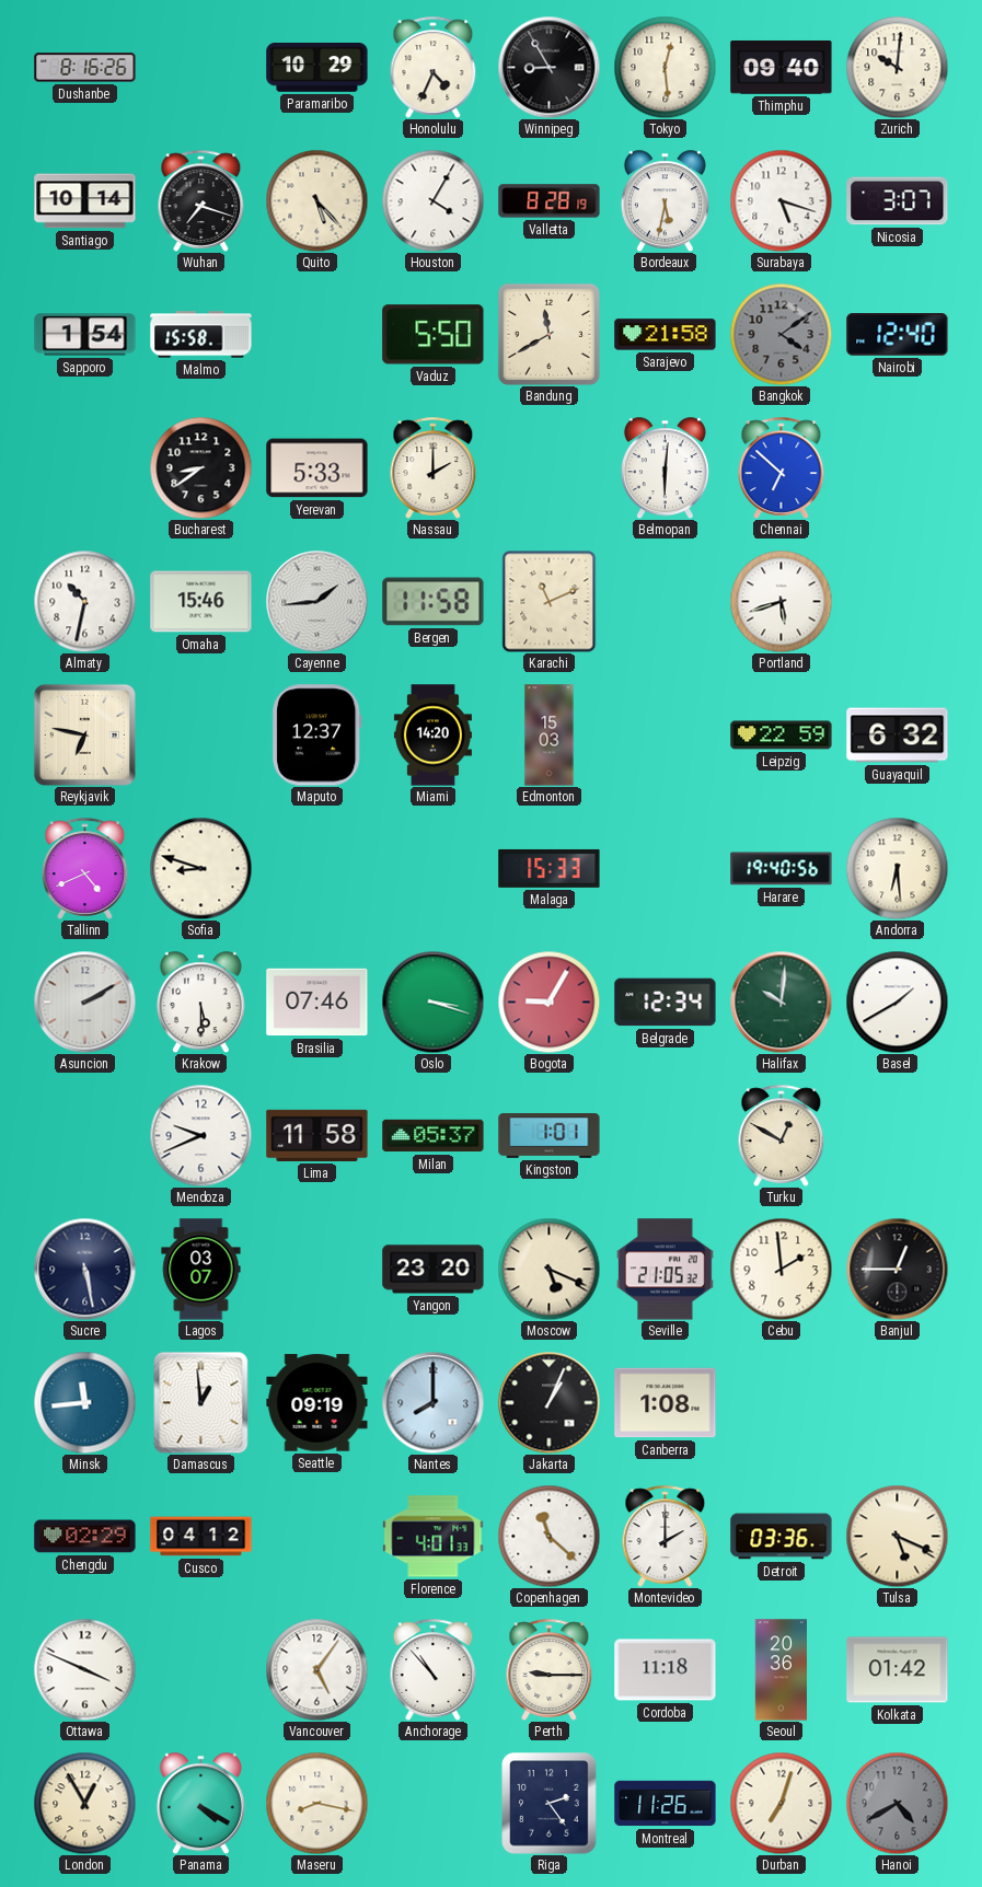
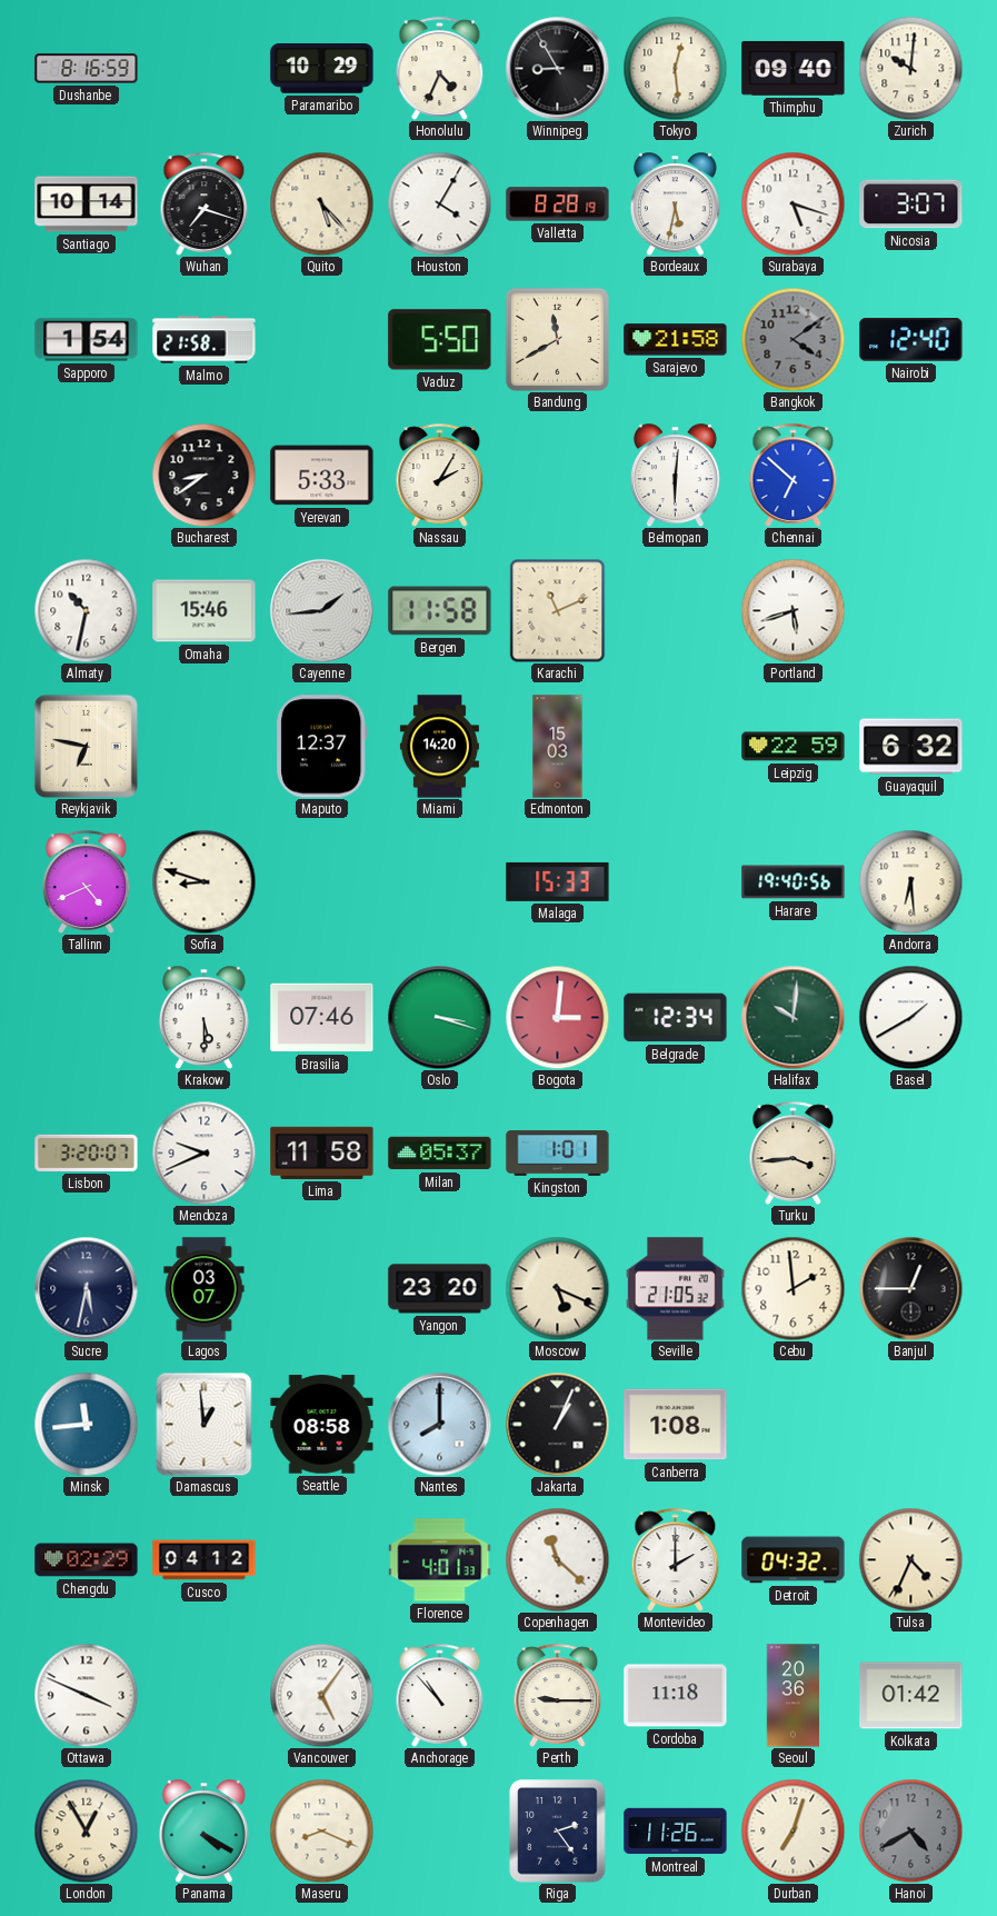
Dushanbe: 8:16:26 -> 8:16:59
Malmo: 15:58 -> 21:58
Nassau: 2:00 -> 2:05
Asuncion: 2:10 -> none
Bogota: 9:05 -> 3:01
Lisbon: none -> 3:20
Turku: 12:50 -> 3:44
Sucre: 5:28 -> 5:32
Seattle: 09:19 -> 08:58
Detroit: 03:36 -> 04:32
Tulsa: 5:19 -> 4:34
Maseru: 8:17 -> 8:19
